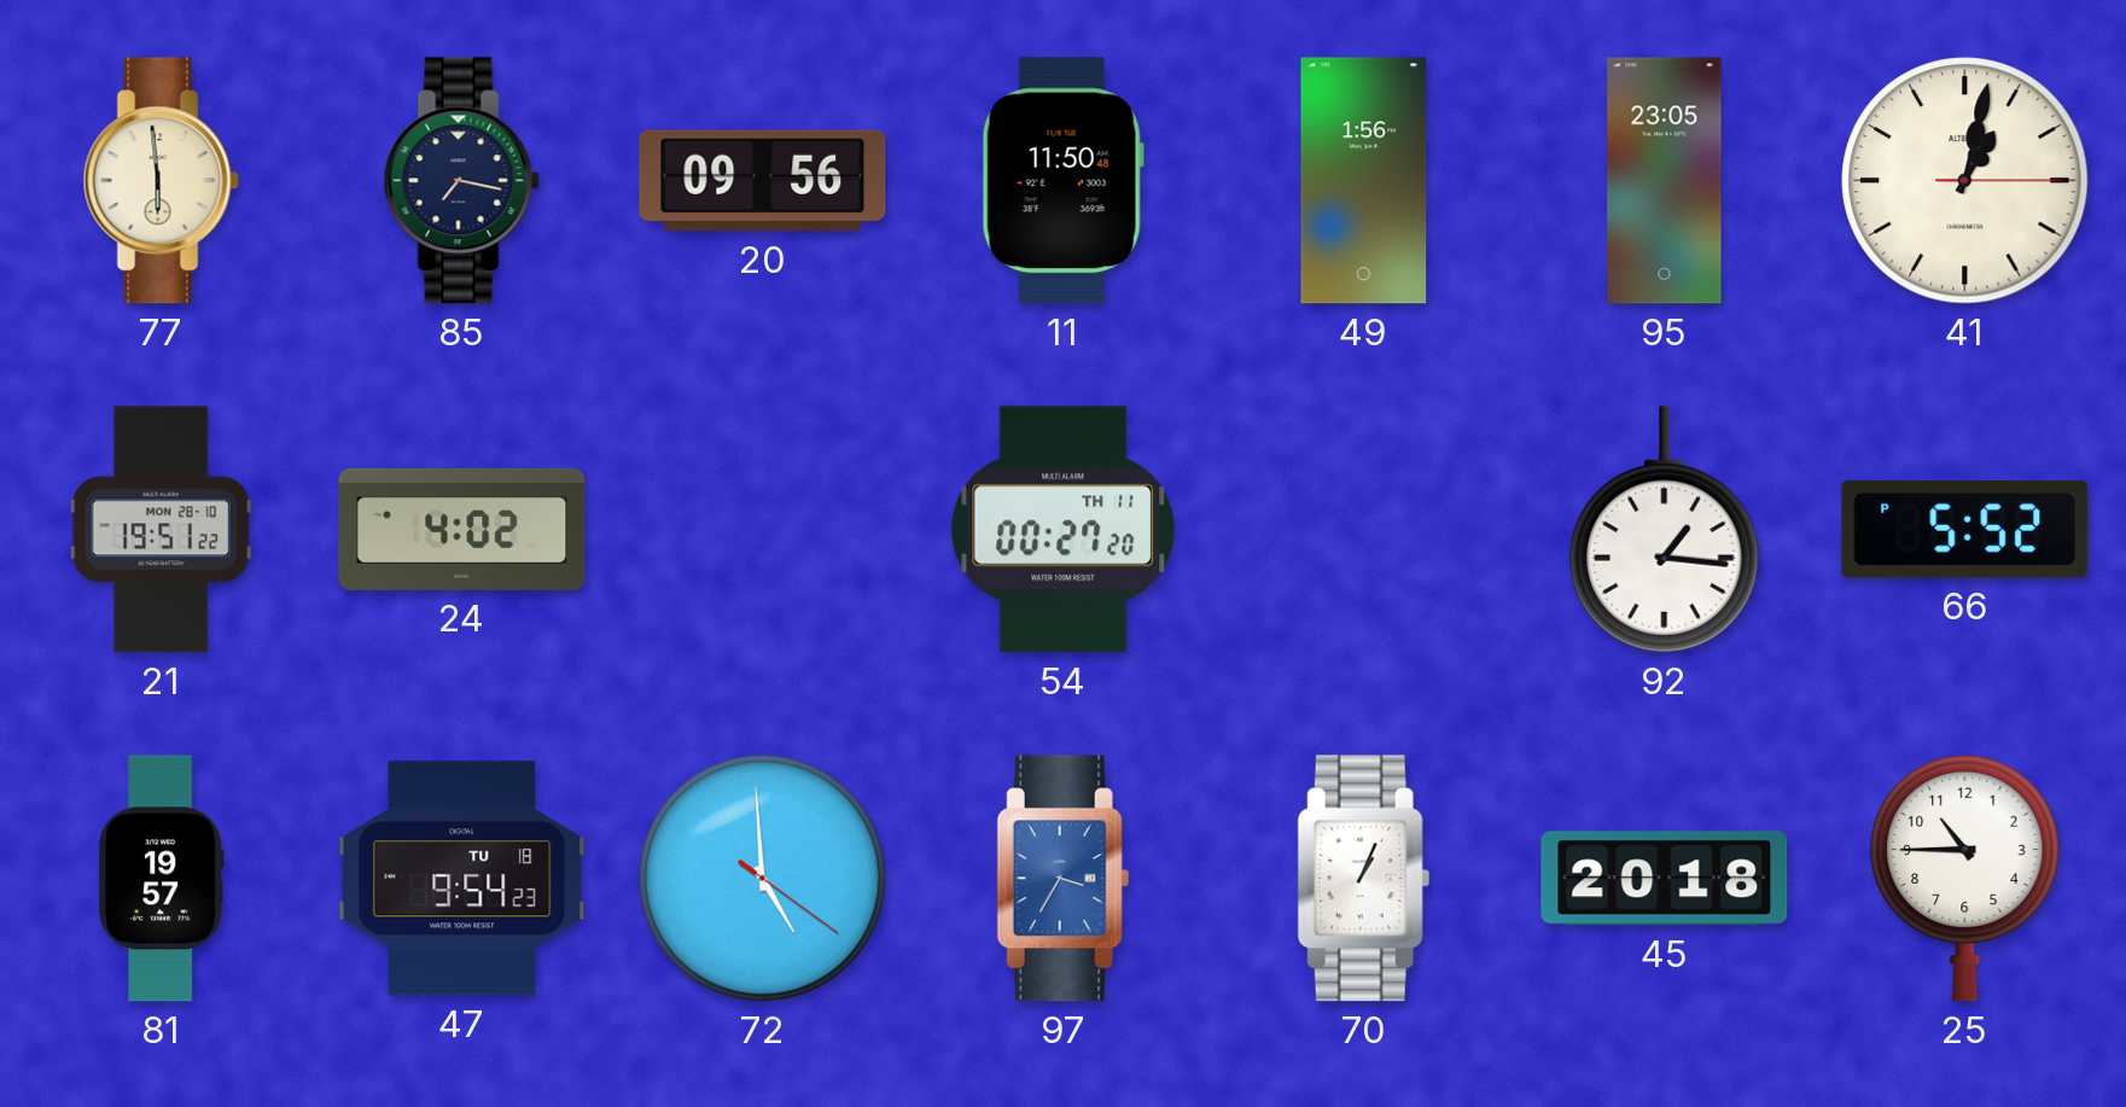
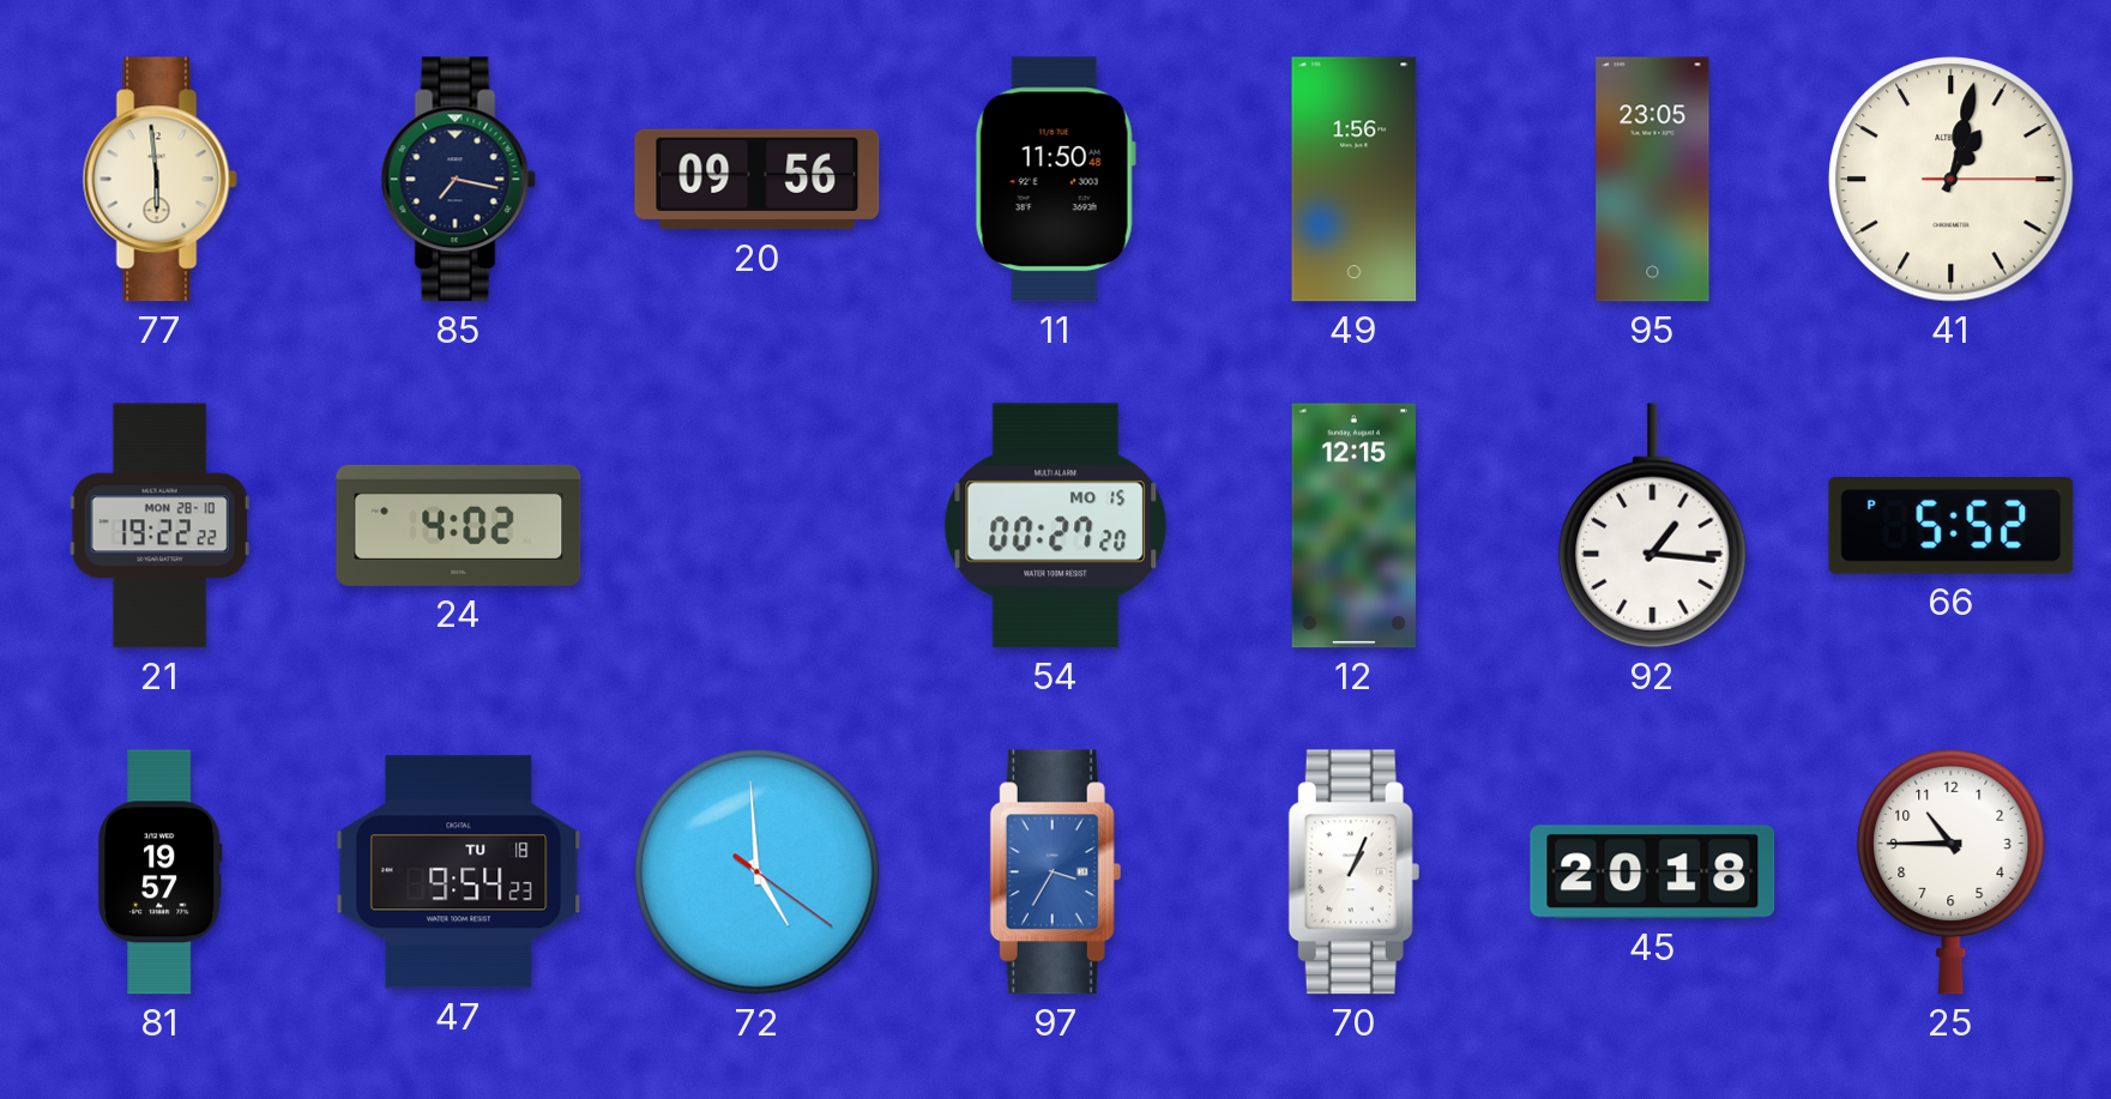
21: 19:51 -> 19:22
54 date: TH 11 -> MO 15
12: none -> 12:15
